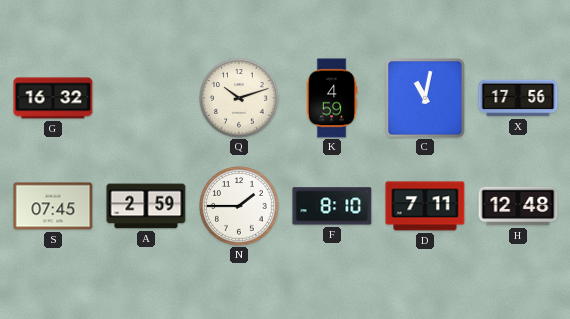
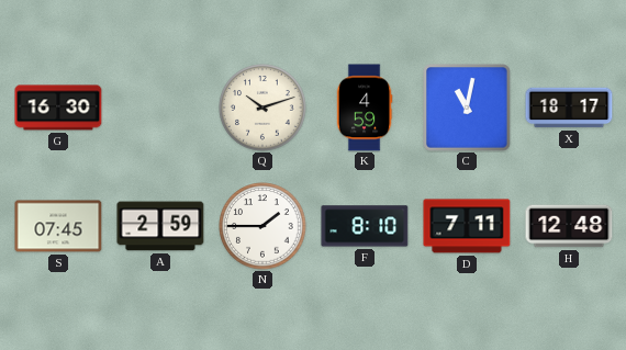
G: 16:32 -> 16:30
X: 17:56 -> 18:17
